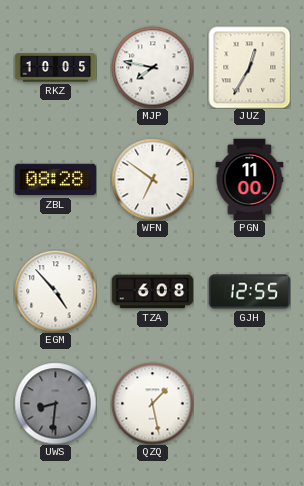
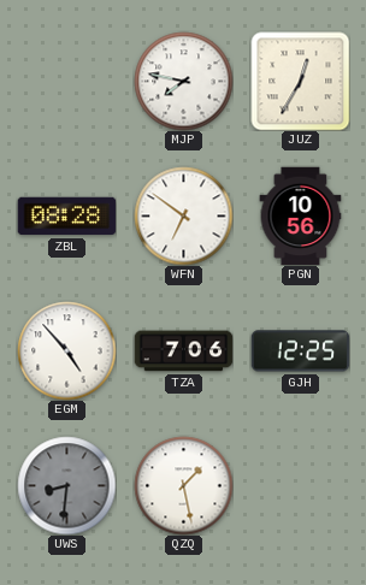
RKZ: 10:05 -> none
PGN: 11:00 -> 10:56
TZA: 6:08 -> 7:06
GJH: 12:55 -> 12:25
